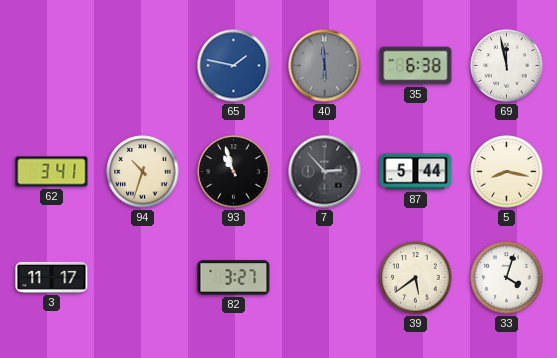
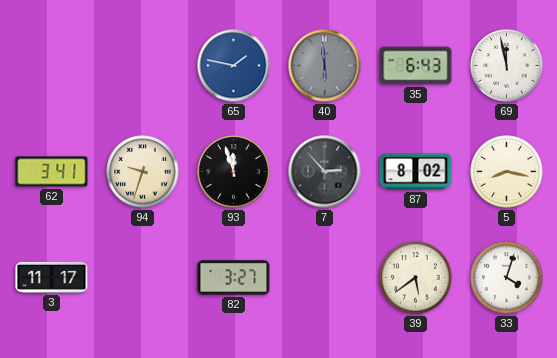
35: 6:38 -> 6:43
94: 10:33 -> 9:33
93: 10:57 -> 11:57
87: 5:44 -> 8:02
